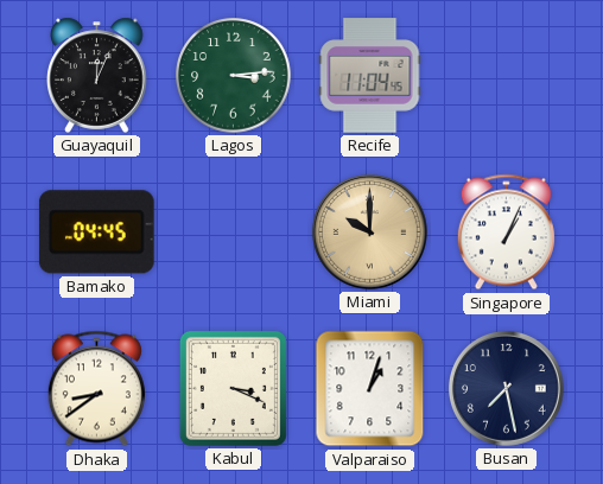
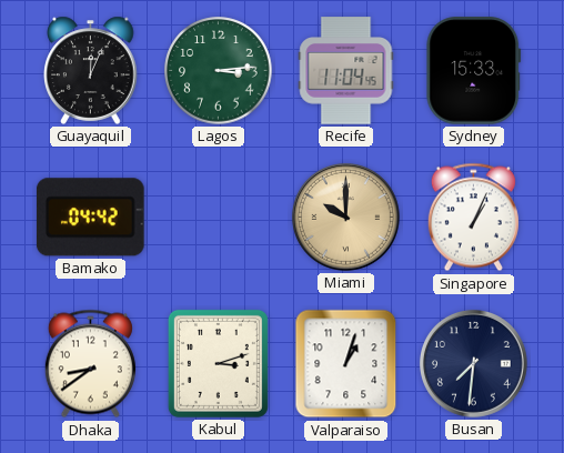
Sydney: none -> 15:33
Bamako: 04:45 -> 04:42
Kabul: 3:19 -> 3:12
Busan: 7:28 -> 7:31
